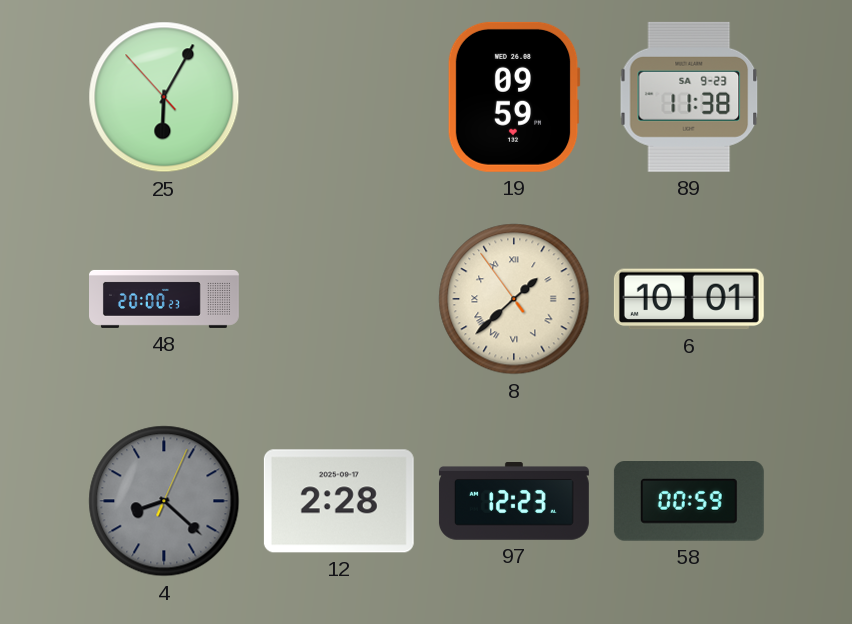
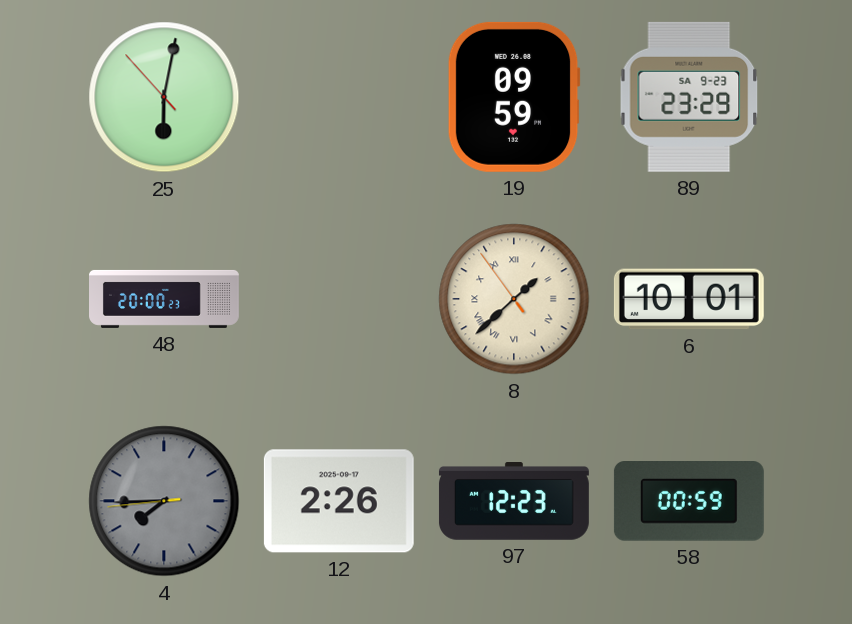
25: 6:04 -> 6:01
89: 11:38 -> 23:29
4: 8:22 -> 7:44
12: 2:28 -> 2:26
